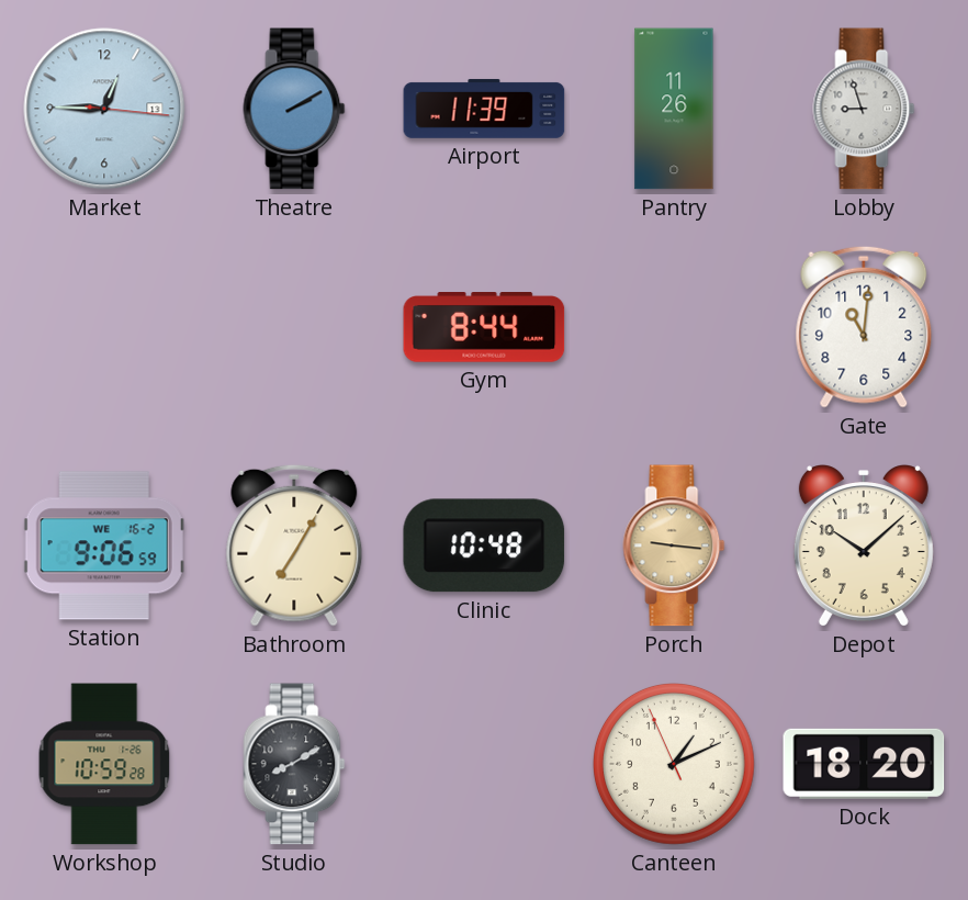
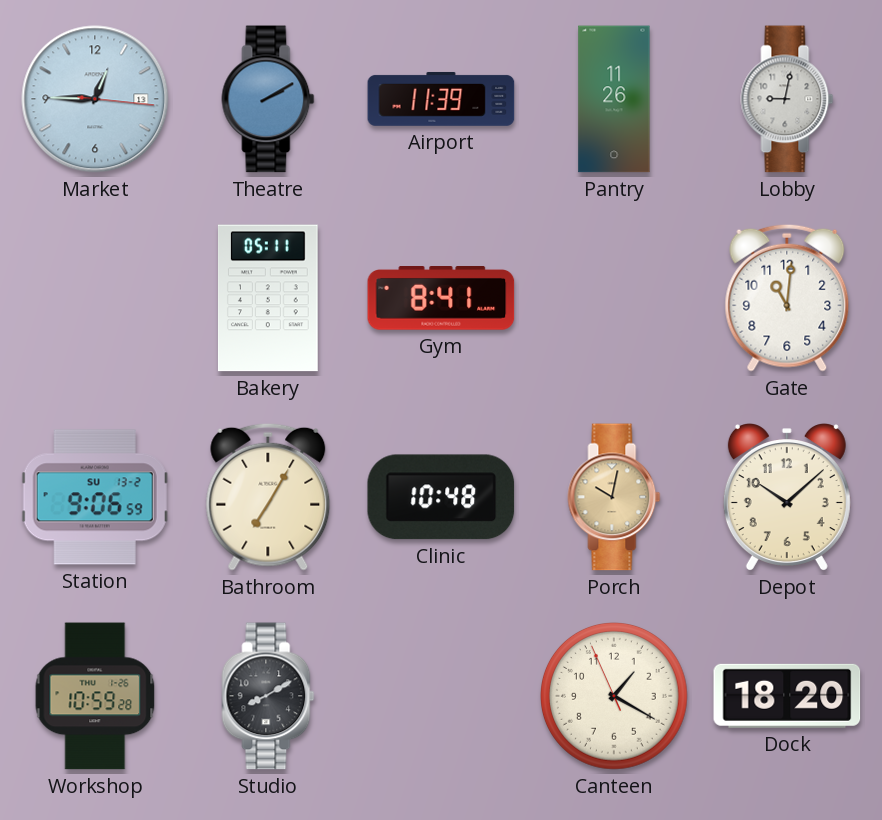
Lobby: 8:57 -> 9:02
Bakery: none -> 05:11
Gym: 8:44 -> 8:41
Station date: WE 16-2 -> SU 13-2
Porch: 9:16 -> 10:02
Canteen: 1:10 -> 1:19
